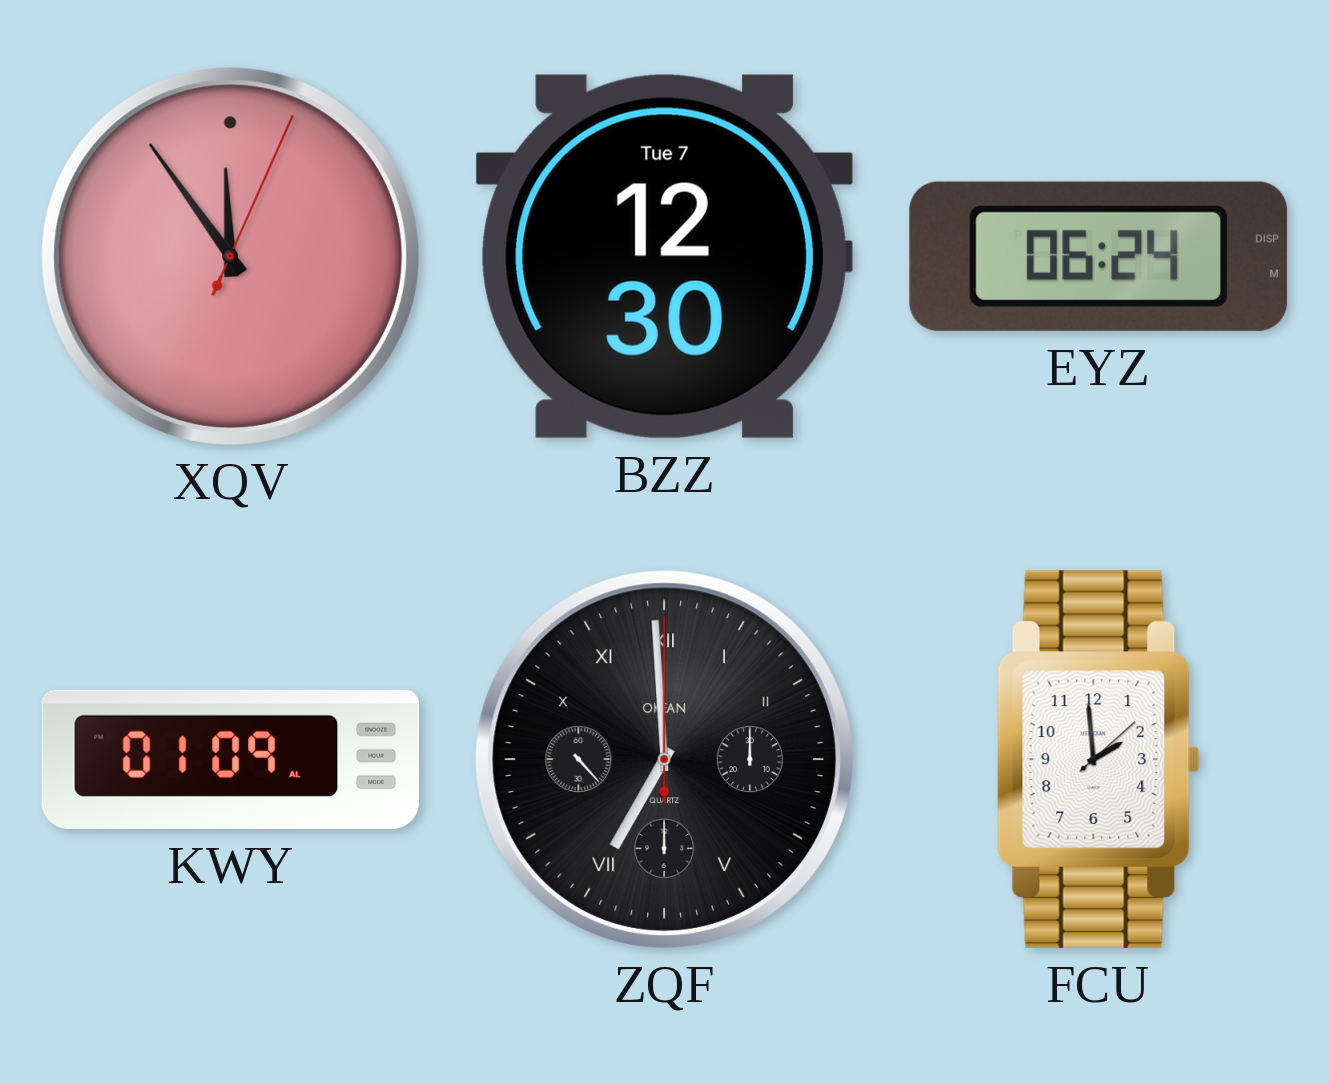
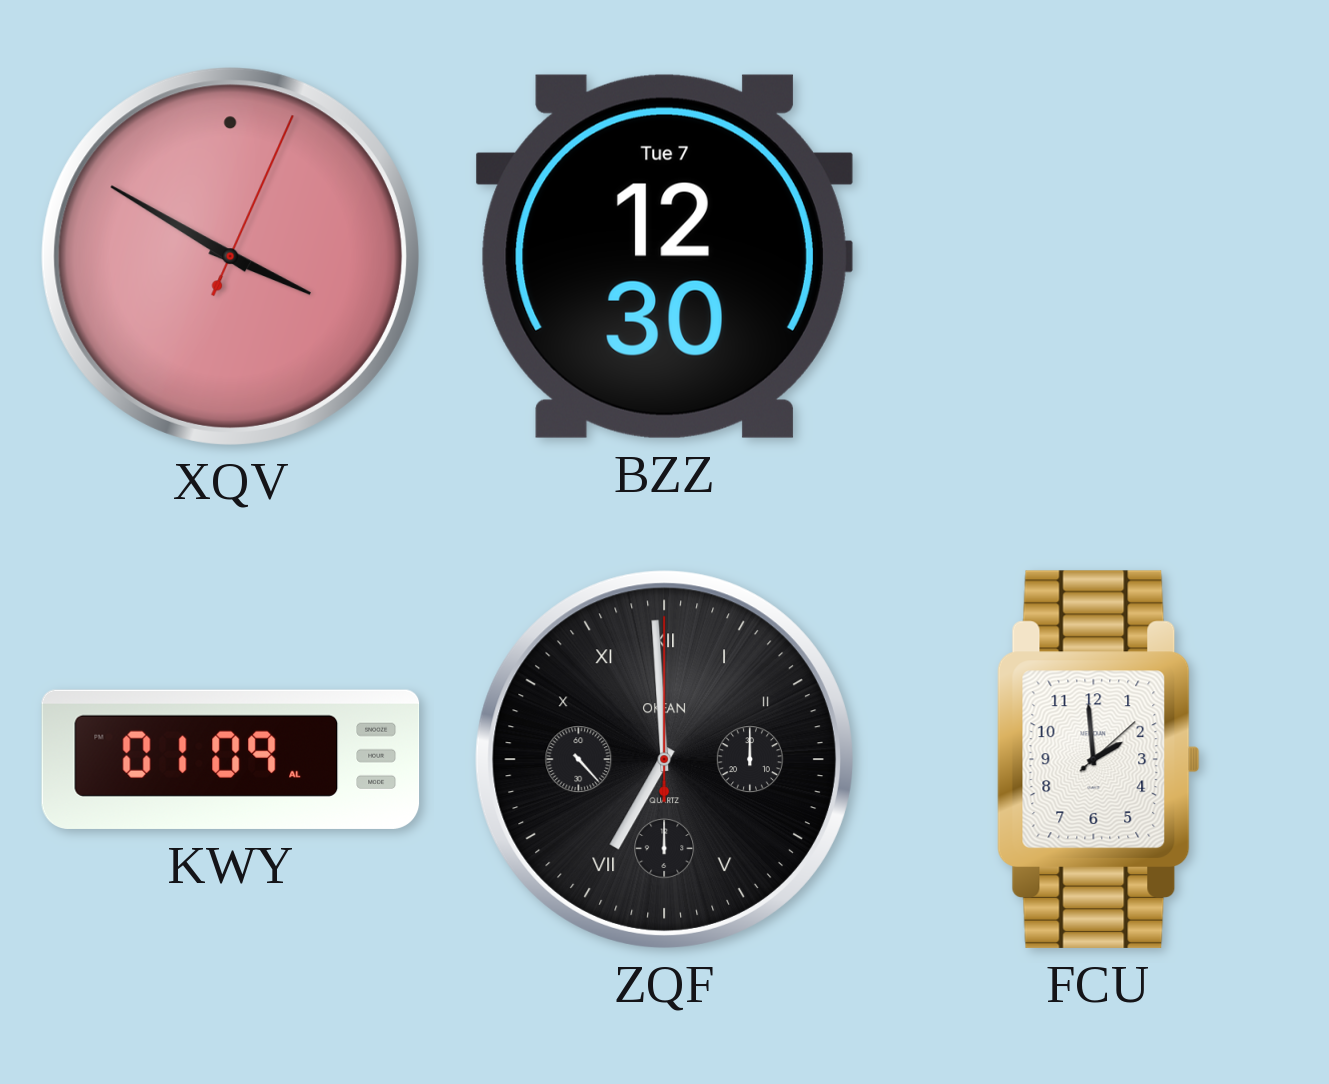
XQV: 11:54 -> 3:50
EYZ: 06:24 -> none
